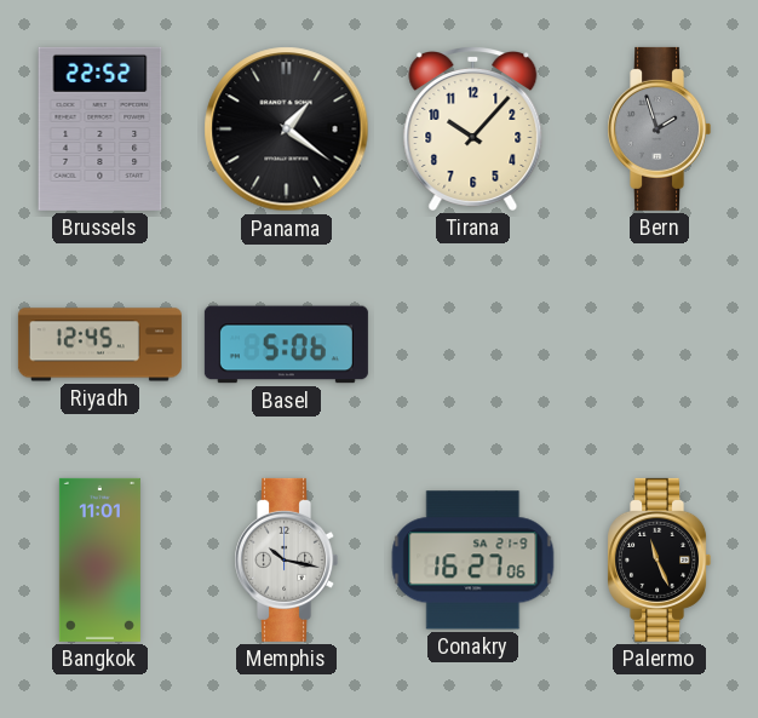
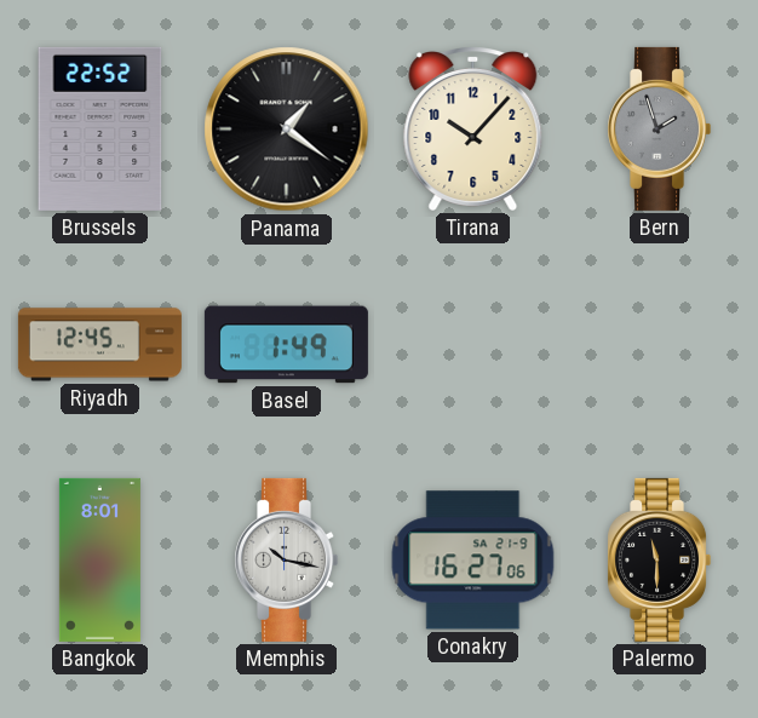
Basel: 5:06 -> 1:49
Bangkok: 11:01 -> 8:01
Palermo: 11:26 -> 11:30
